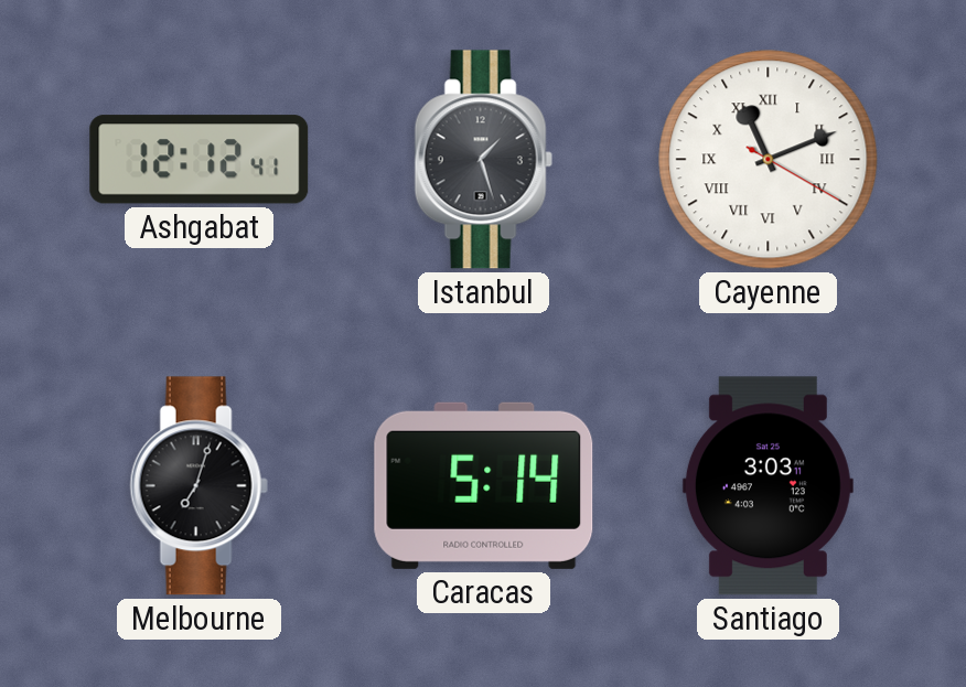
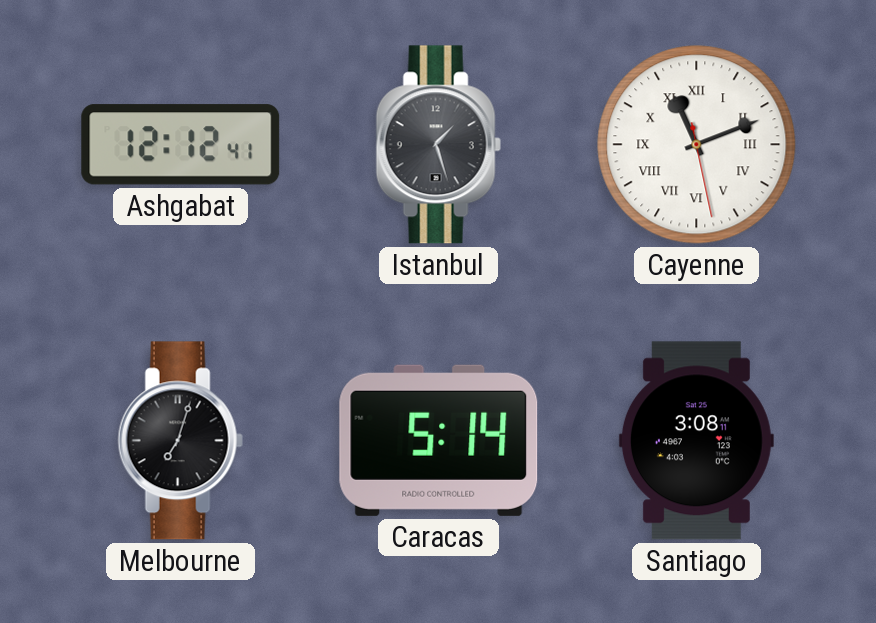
Cayenne: 11:11:20 -> 11:11:28
Santiago: 3:03 -> 3:08
